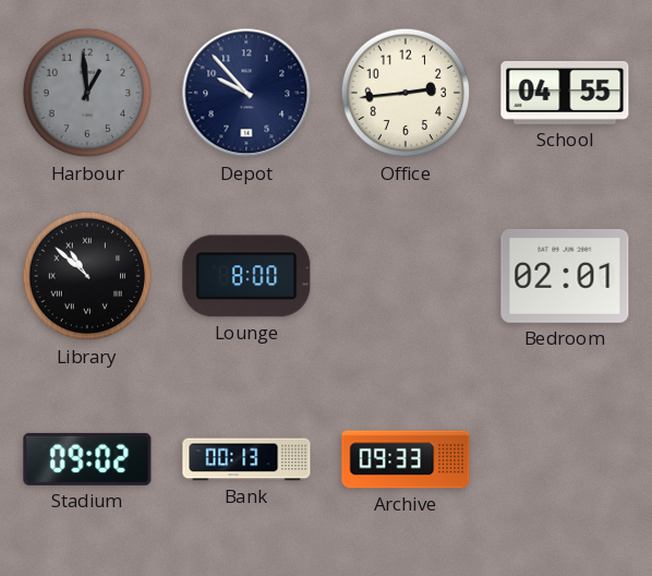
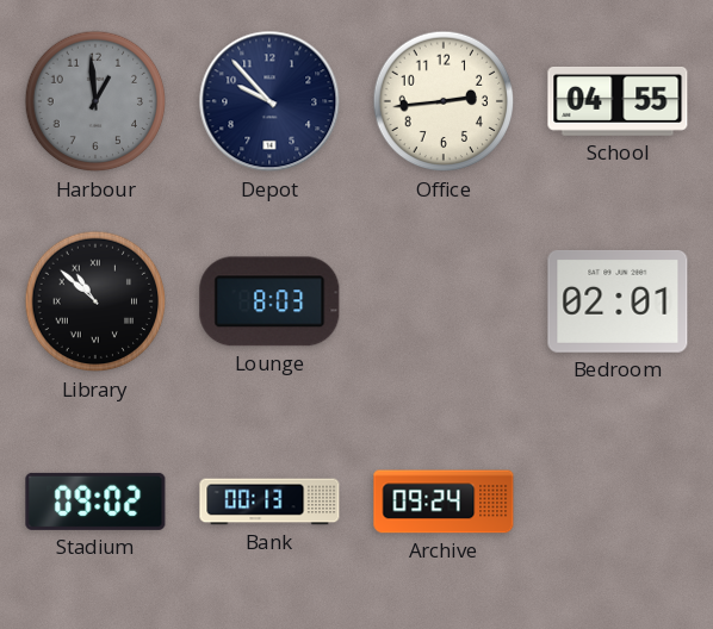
Lounge: 8:00 -> 8:03
Archive: 09:33 -> 09:24
